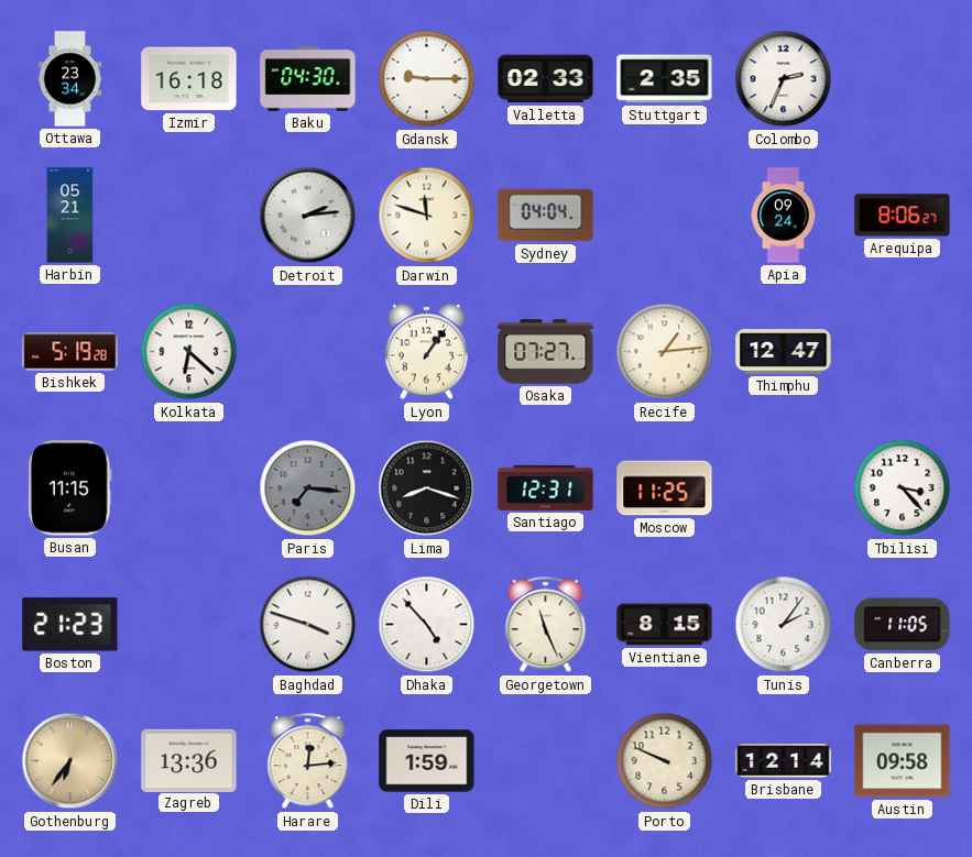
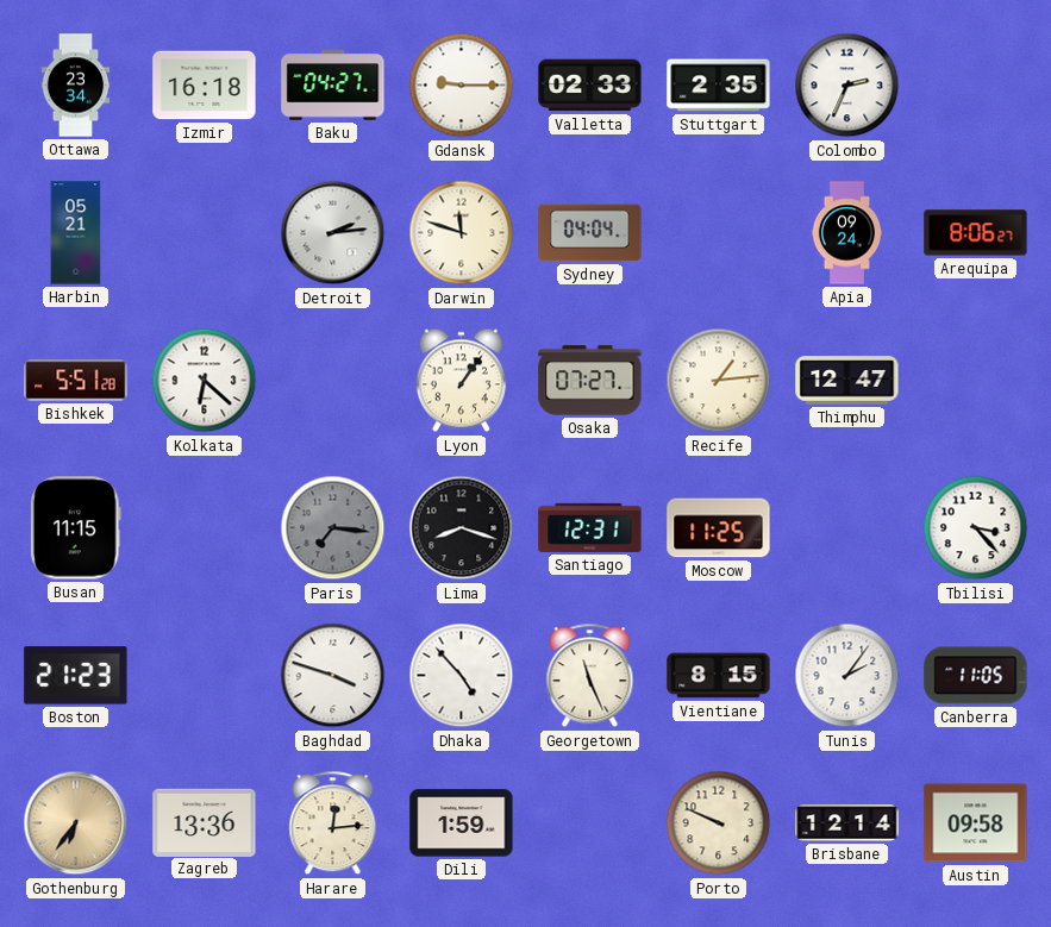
Baku: 04:30 -> 04:27
Bishkek: 5:19 -> 5:51
